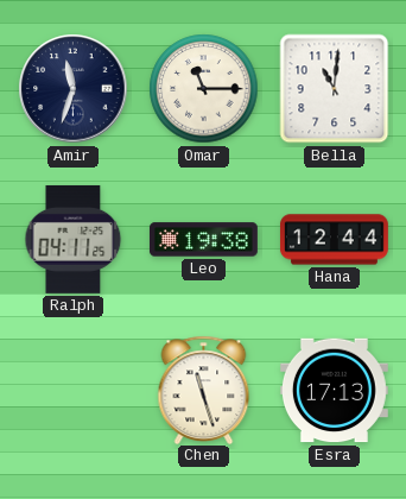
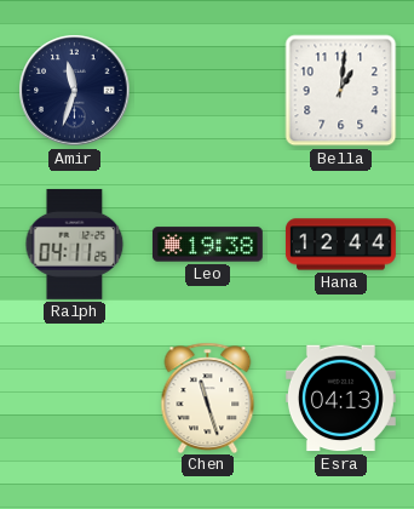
Omar: 11:15 -> none
Bella: 11:01 -> 1:01
Esra: 17:13 -> 04:13
